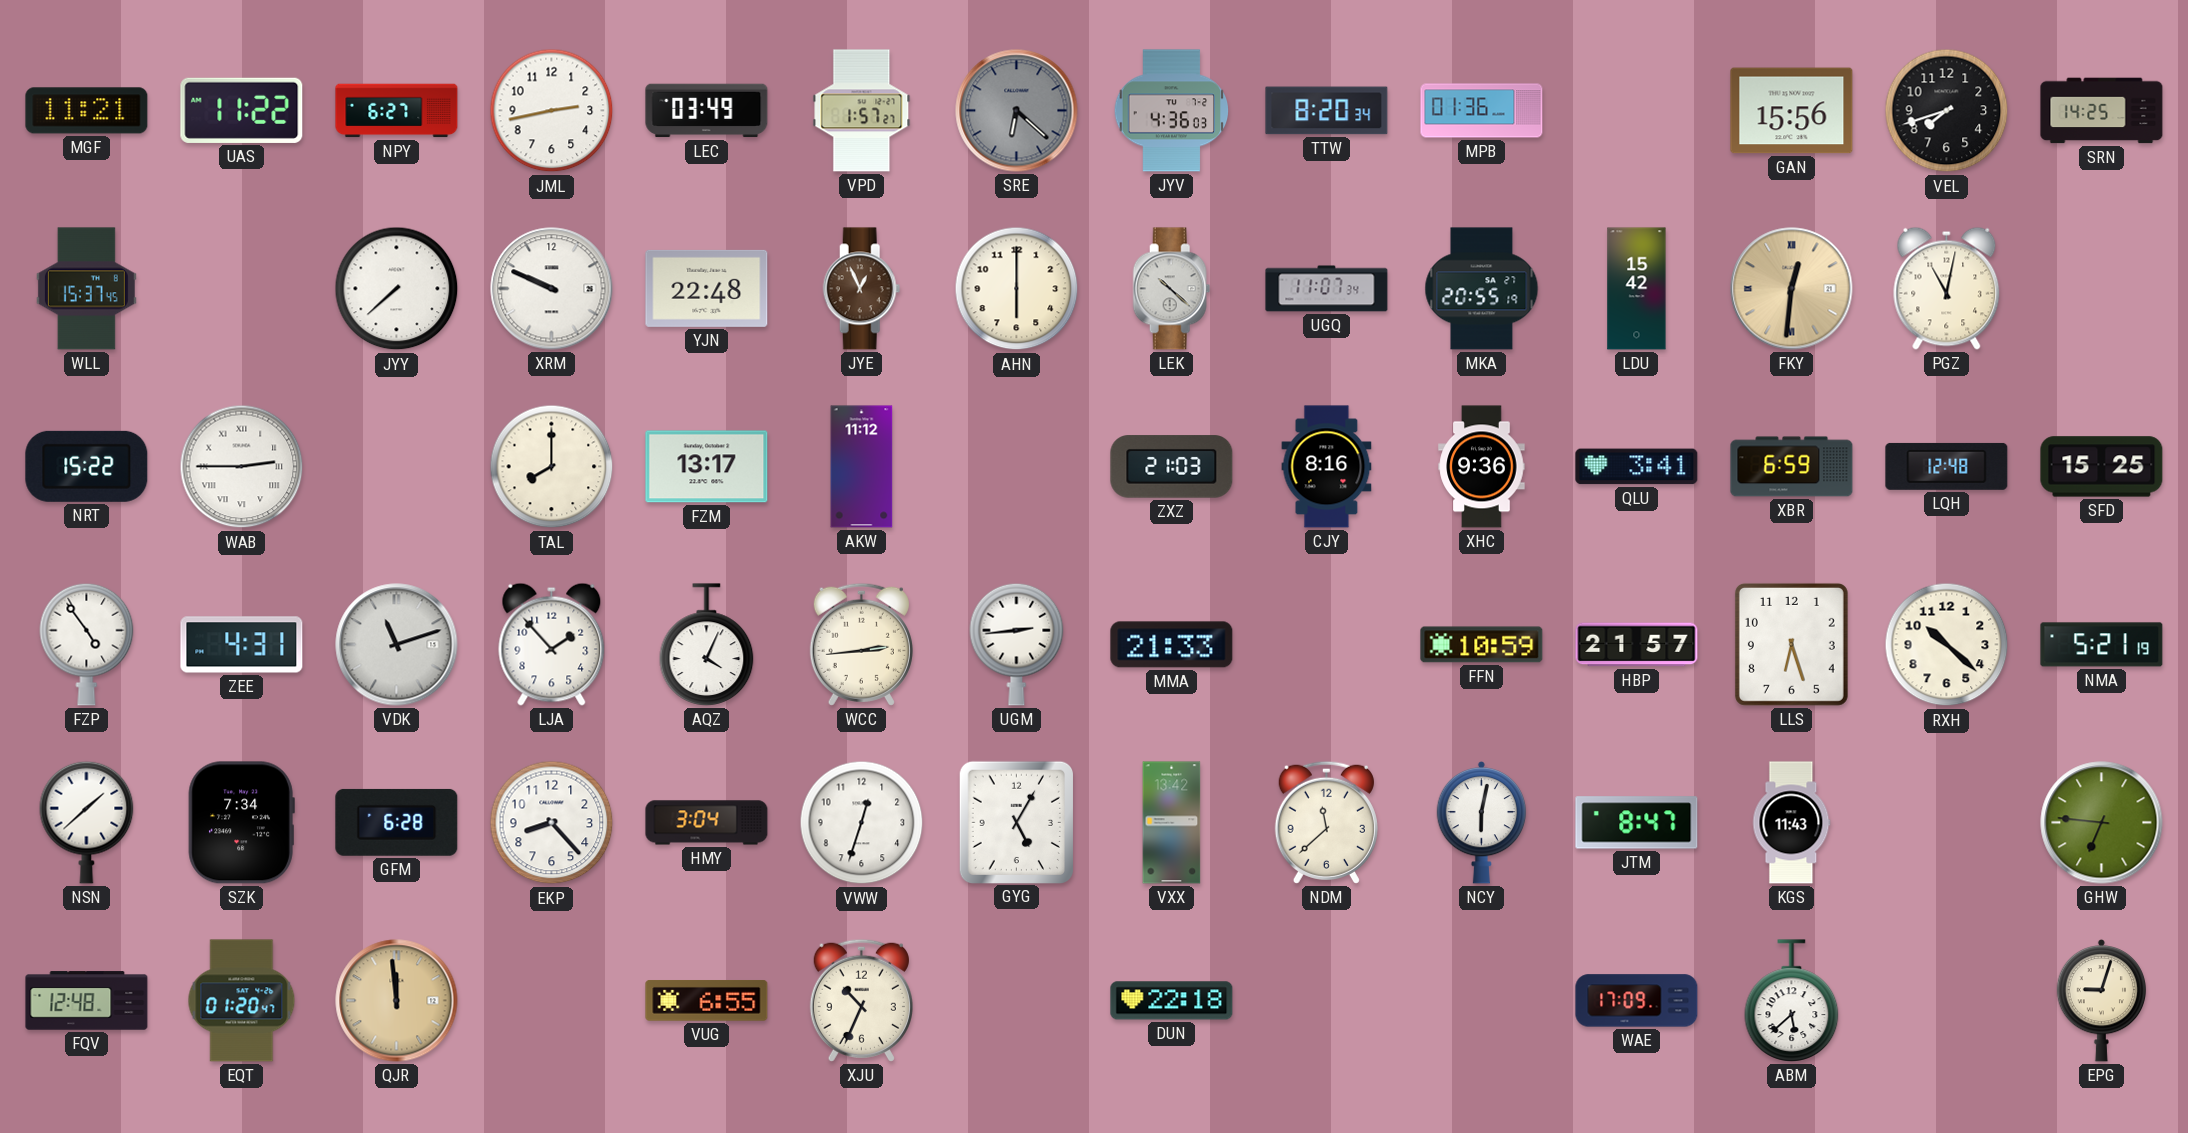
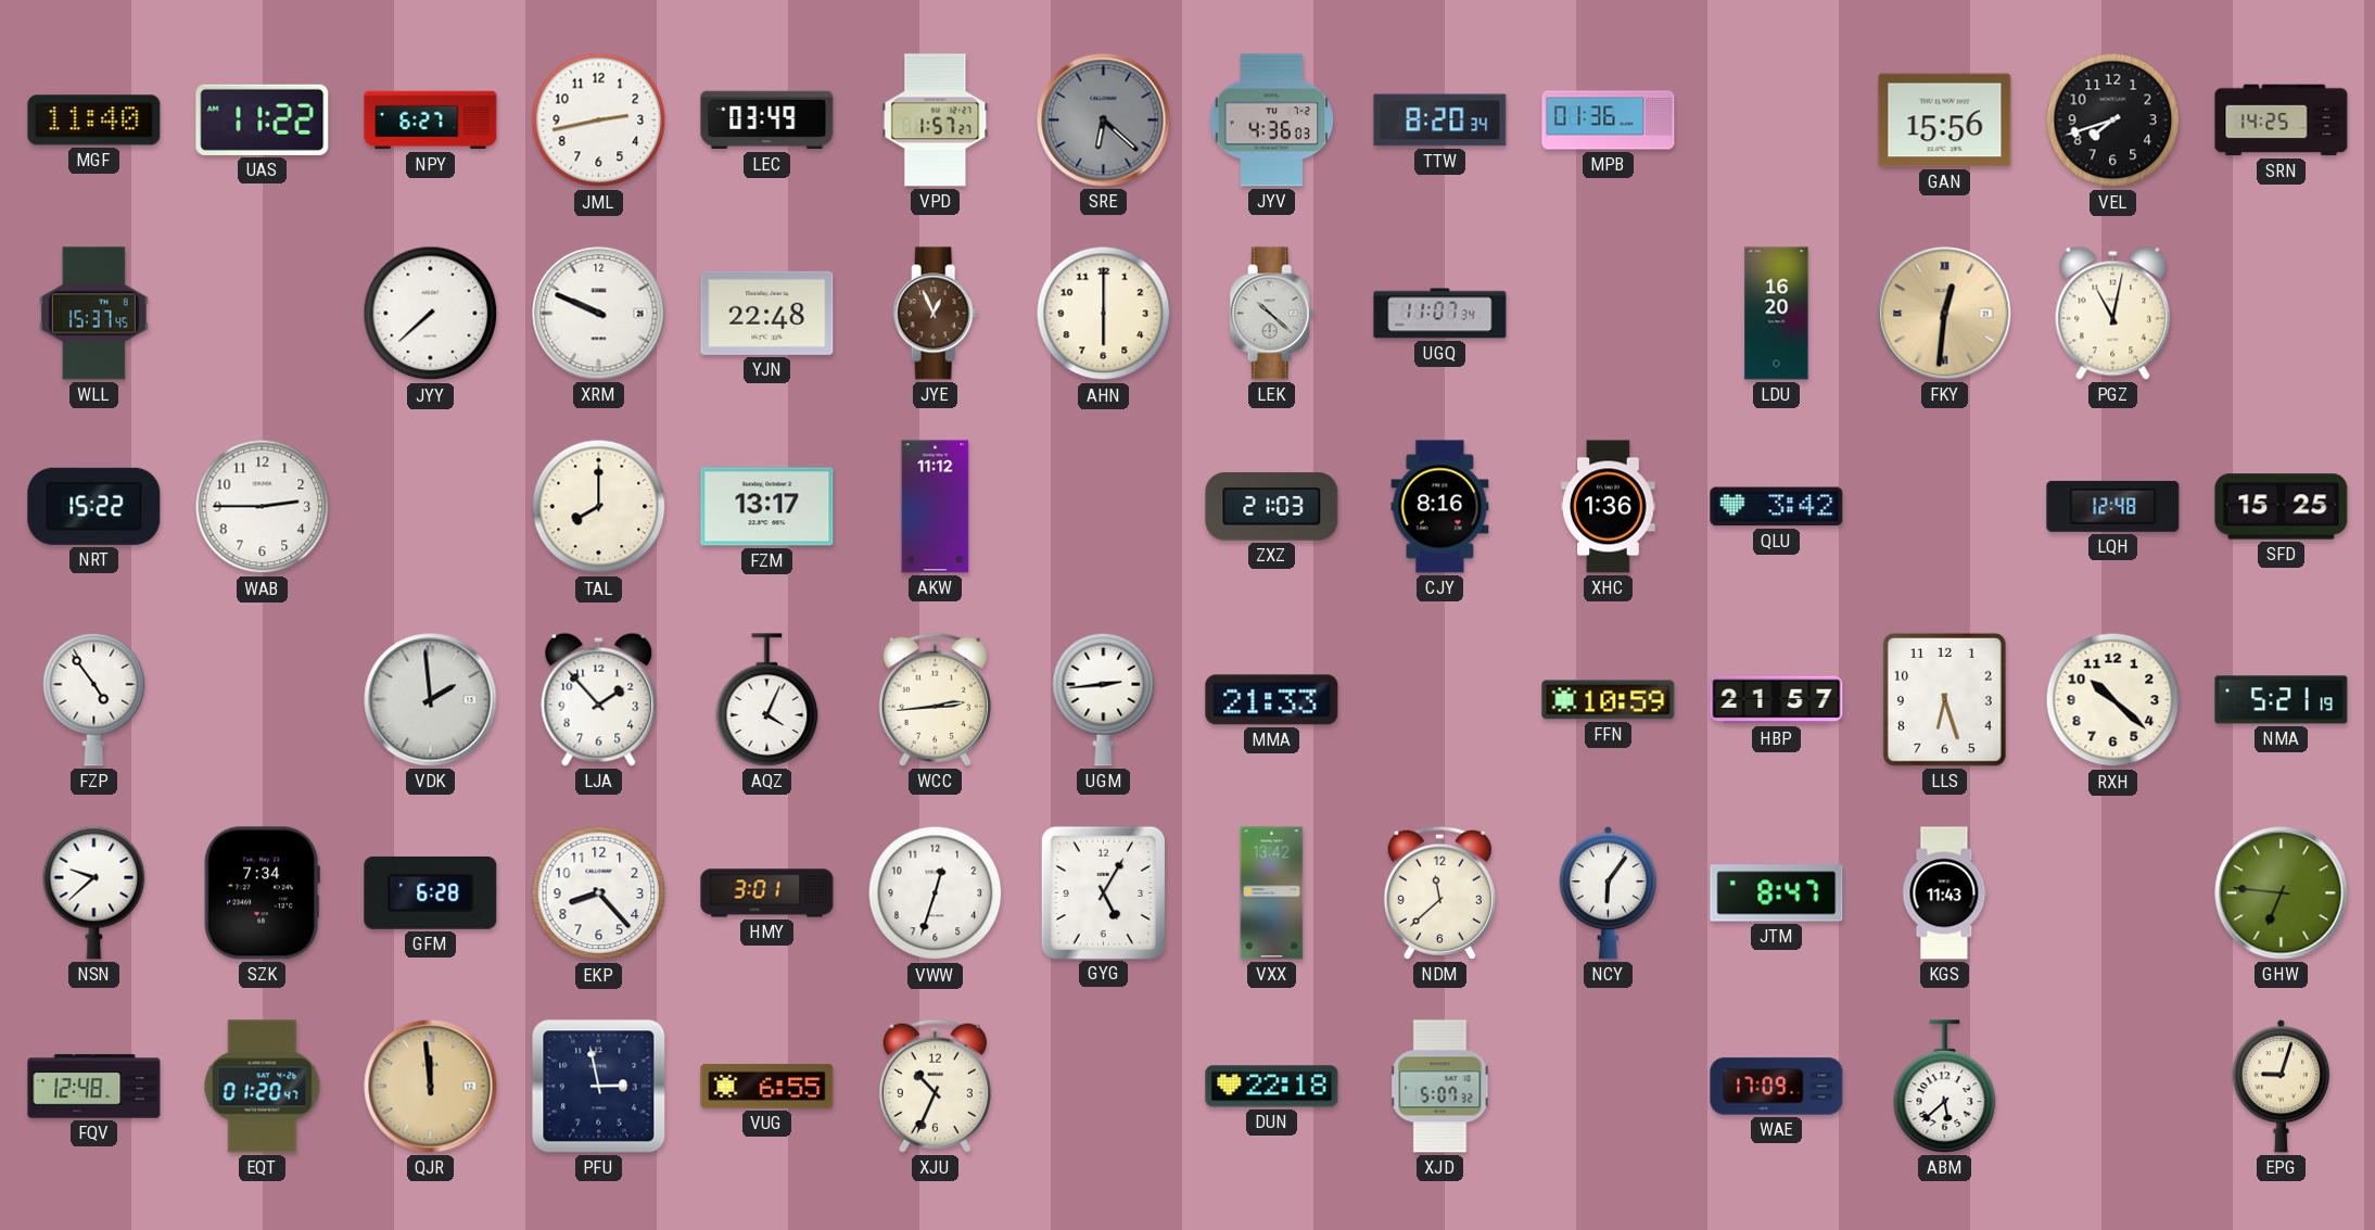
MGF: 11:21 -> 11:40
MKA: 20:55 -> none
LDU: 15:42 -> 16:20
WAB numerals: Roman -> Arabic
XHC: 9:36 -> 1:36
QLU: 3:41 -> 3:42
XBR: 6:59 -> none
ZEE: 4:31 -> none
VDK: 11:12 -> 1:59
NSN: 1:38 -> 9:38
HMY: 3:04 -> 3:01
NCY: 6:02 -> 6:06
PFU: none -> 2:58
XJD: none -> 5:07
